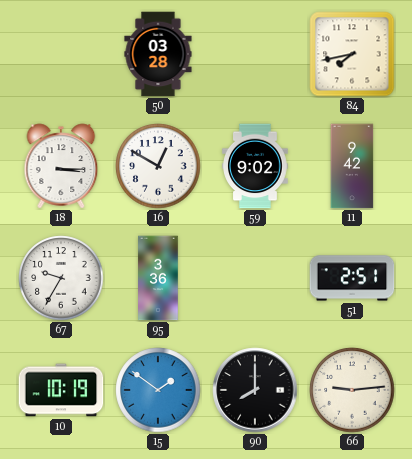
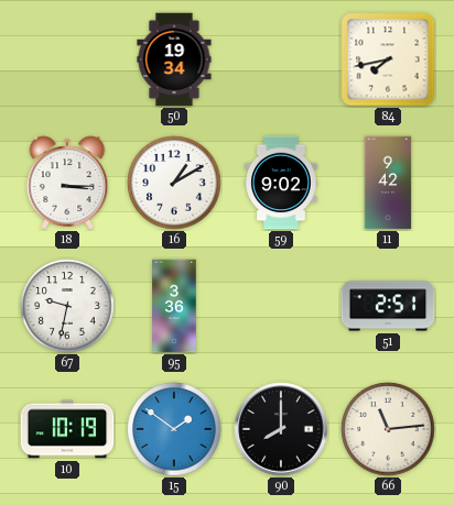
50: 03:28 -> 19:34
16: 12:50 -> 1:10
67: 9:35 -> 9:32
66: 9:14 -> 11:14
